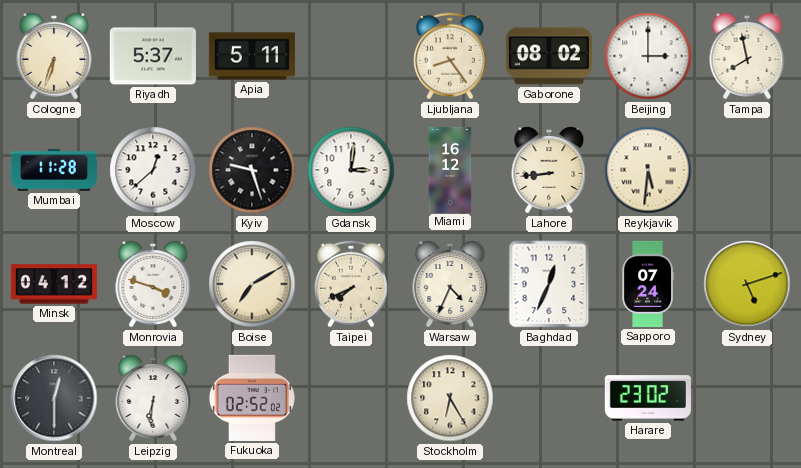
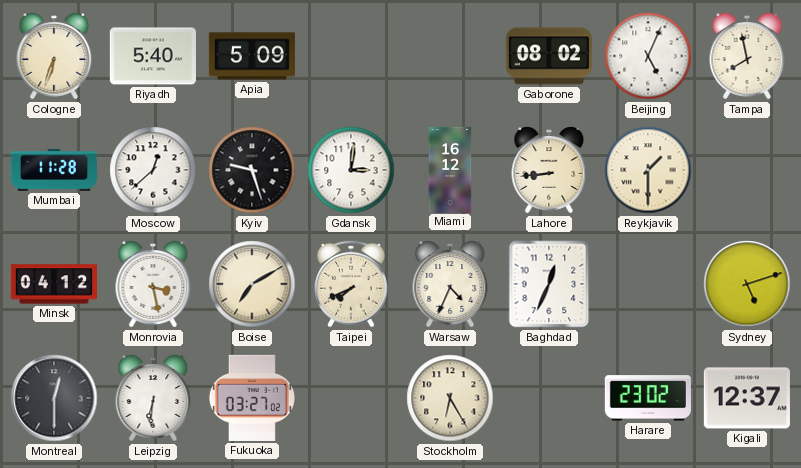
Riyadh: 5:37 -> 5:40
Apia: 5:11 -> 5:09
Ljubljana: 8:24 -> none
Beijing: 3:00 -> 5:04
Reykjavik: 5:31 -> 1:30
Monrovia: 3:48 -> 3:28
Sapporo: 07:24 -> none
Fukuoka: 02:52 -> 03:27
Kigali: none -> 12:37
